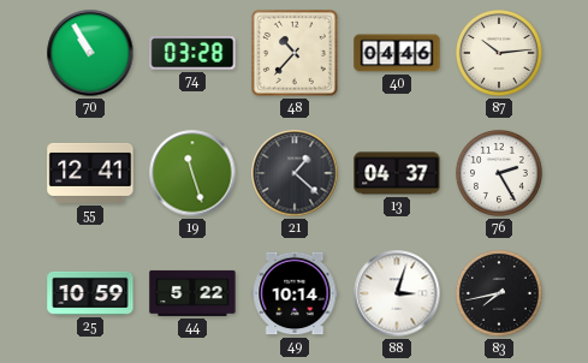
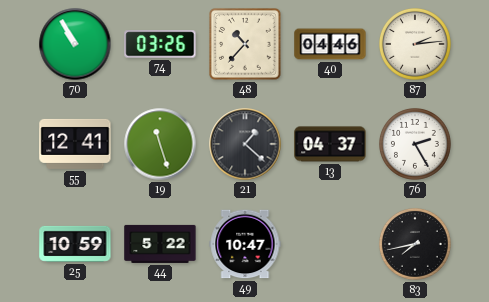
74: 03:28 -> 03:26
87: 10:14 -> 2:14
49: 10:14 -> 10:47
88: 3:03 -> none
